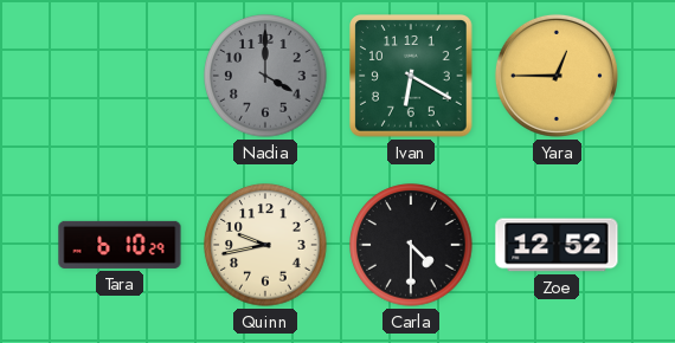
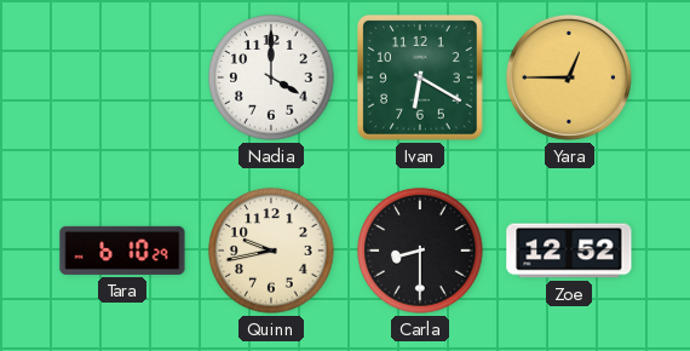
Nadia dial: grey -> white
Carla: 4:30 -> 8:30
